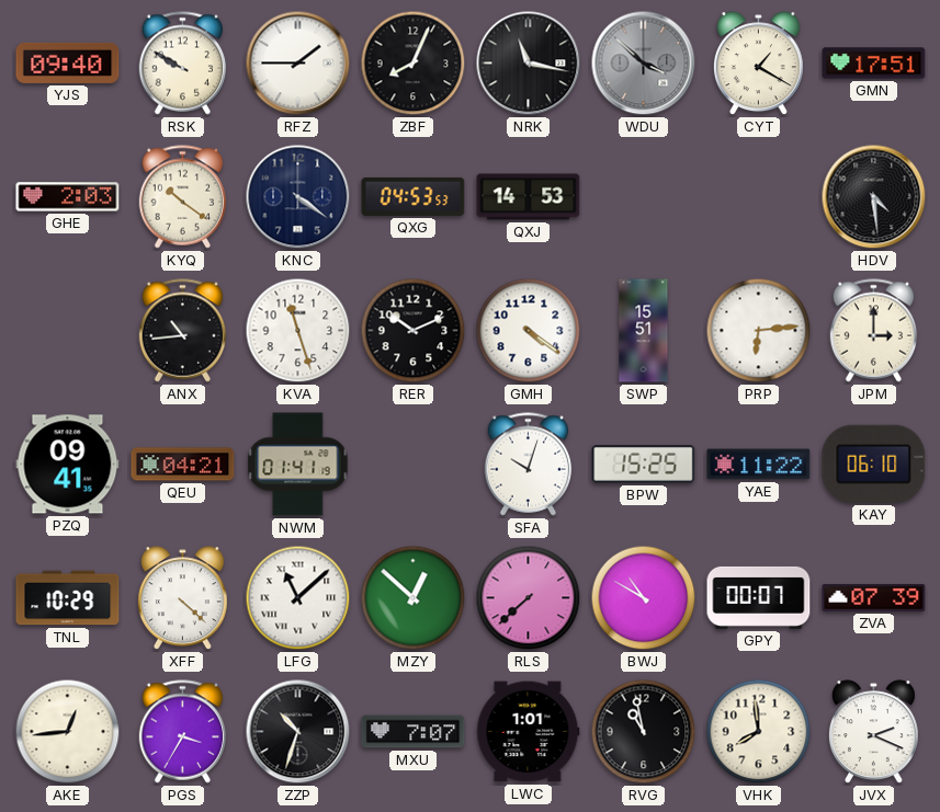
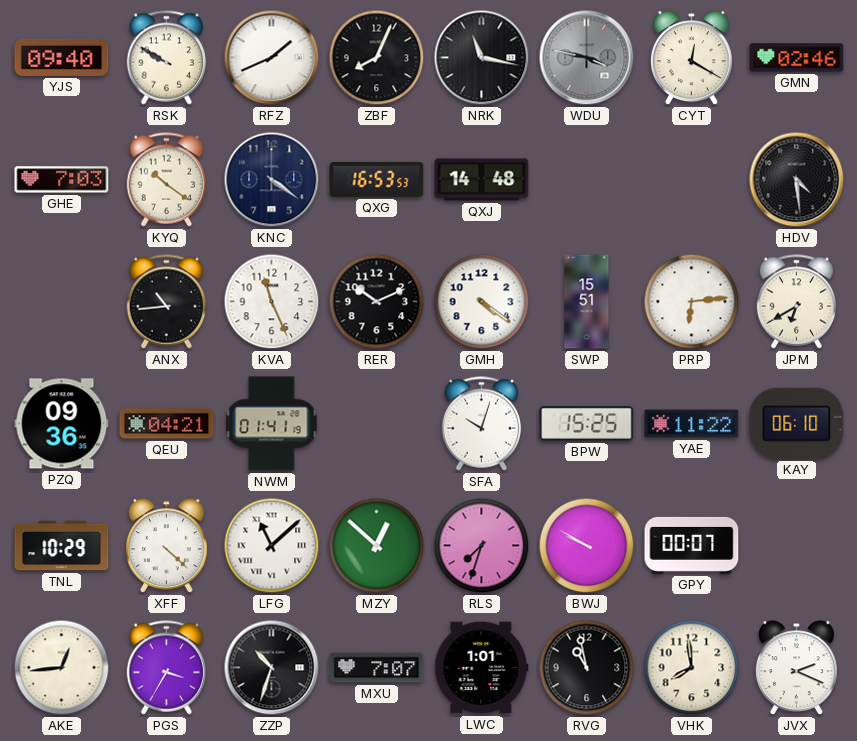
RFZ: 1:45 -> 1:41
WDU: 3:52 -> 3:47
CYT: 1:20 -> 12:20
GMN: 17:51 -> 02:46
GHE: 2:03 -> 7:03
QXG: 04:53 -> 16:53
QXJ: 14:53 -> 14:48
KVA: 11:27 -> 11:26
JPM: 3:00 -> 6:40
PZQ: 09:41 -> 09:36
RLS: 7:38 -> 7:33
BWJ: 10:50 -> 9:50
ZVA: 07:39 -> none
